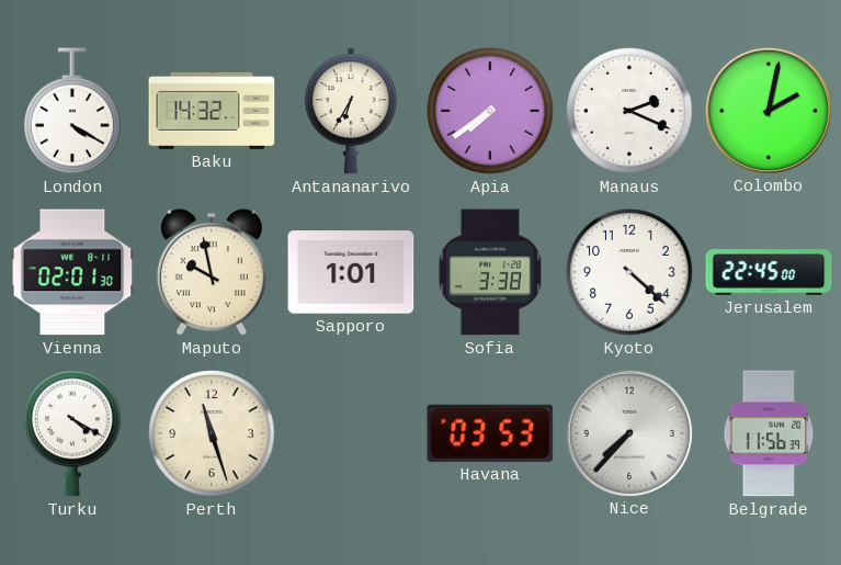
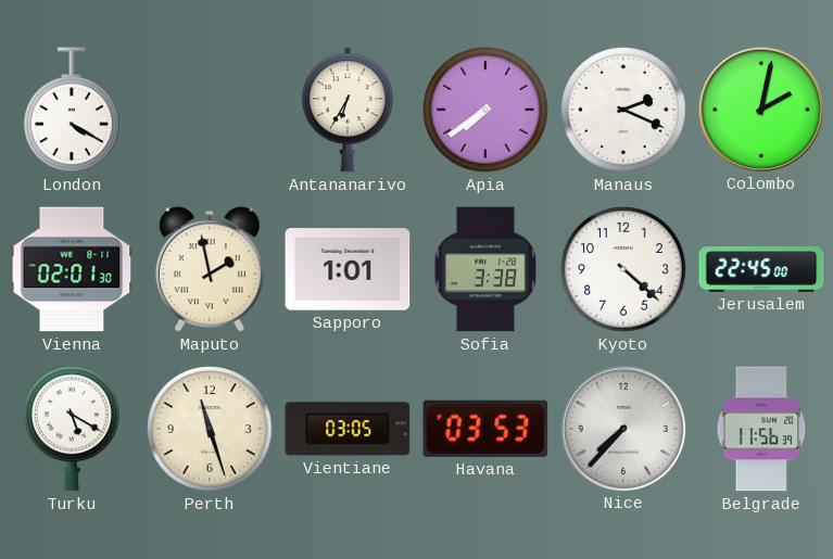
Baku: 14:32 -> none
Maputo: 9:58 -> 1:58
Turku: 4:20 -> 5:20
Vientiane: none -> 03:05
